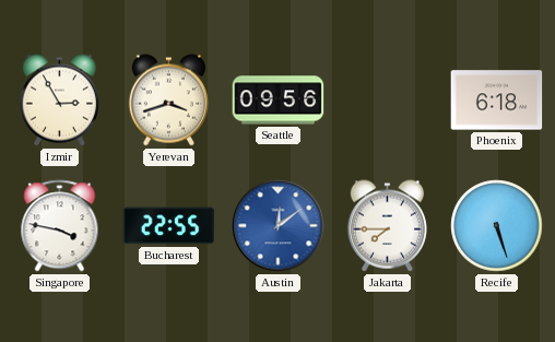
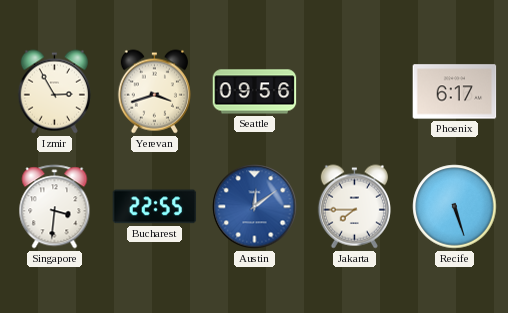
Phoenix: 6:18 -> 6:17
Singapore: 3:47 -> 3:31
